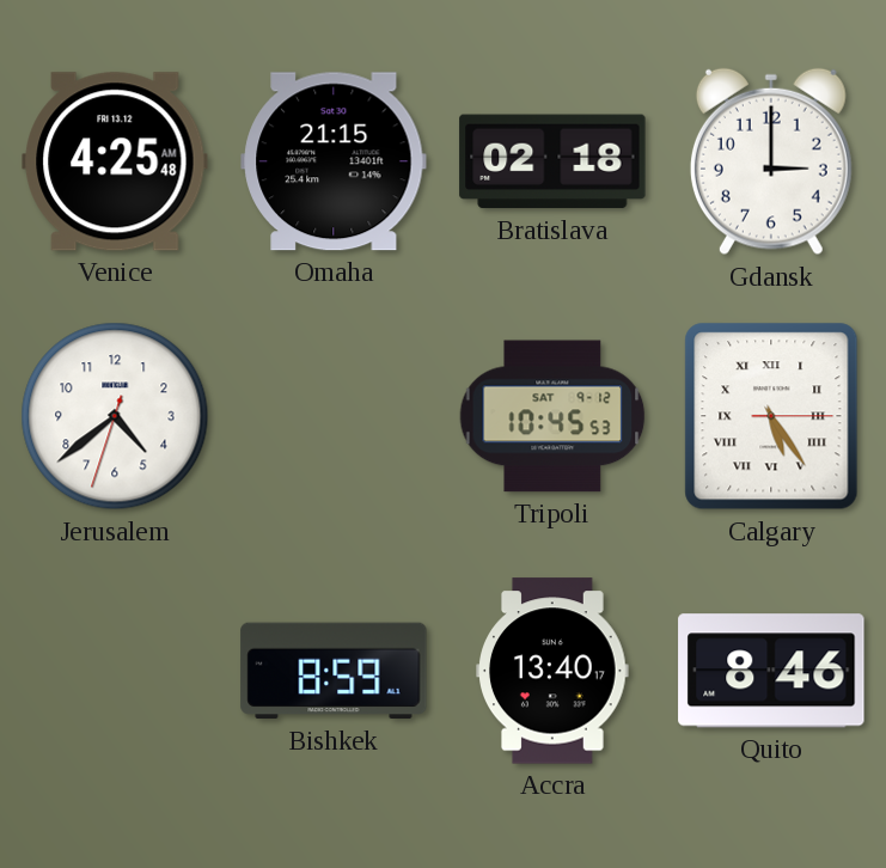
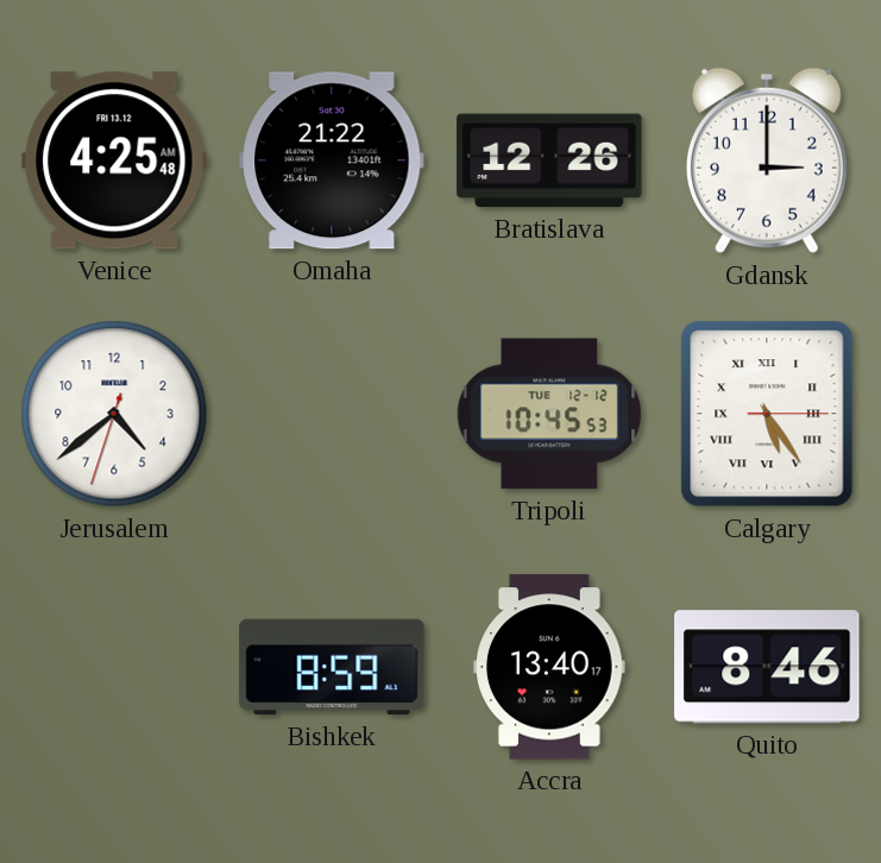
Omaha: 21:15 -> 21:22
Bratislava: 02:18 -> 12:26
Tripoli date: SAT 9-12 -> TUE 12-12
